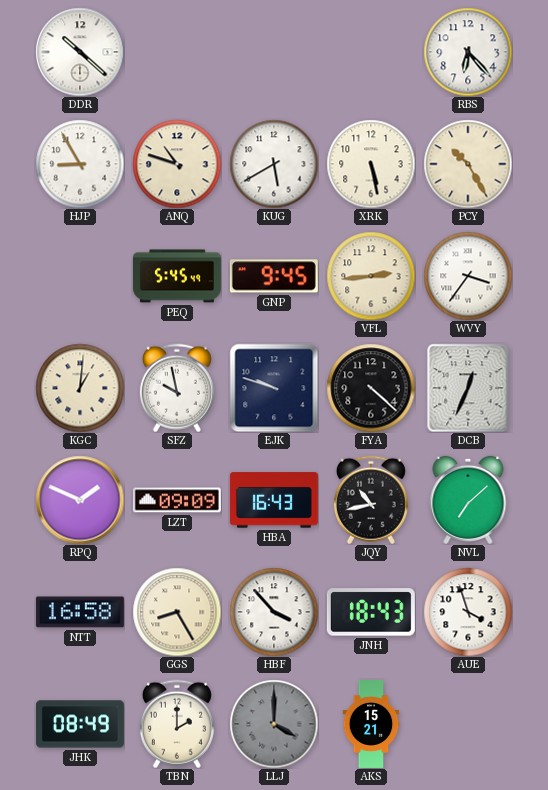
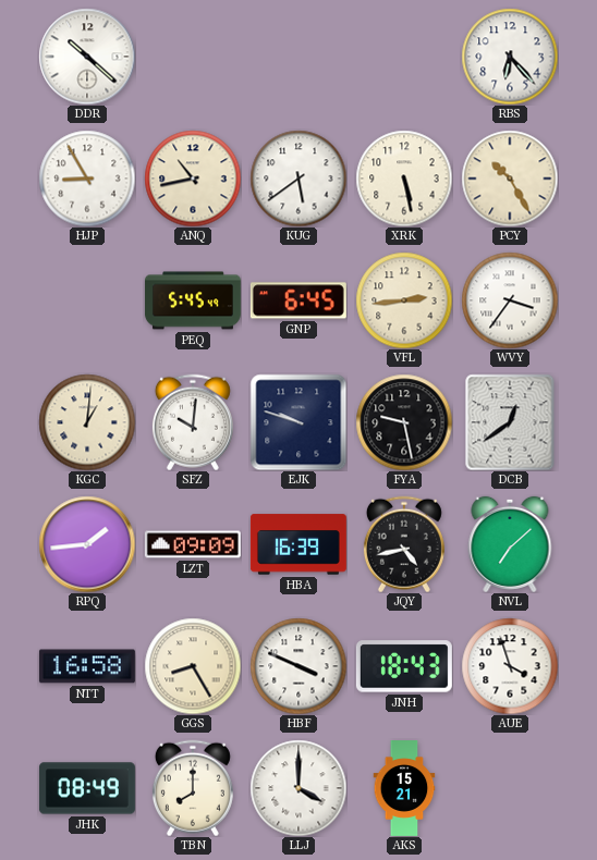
ANQ: 10:48 -> 10:43
KUG: 5:40 -> 5:39
GNP: 9:45 -> 6:45
SFZ: 9:58 -> 10:01
FYA: 4:22 -> 9:28
DCB: 12:34 -> 12:39
RPQ: 1:49 -> 1:44
HBA: 16:43 -> 16:39
JQY: 10:43 -> 4:43
HBF: 3:53 -> 3:49
TBN: 2:00 -> 8:00
LLJ dial: grey -> white
